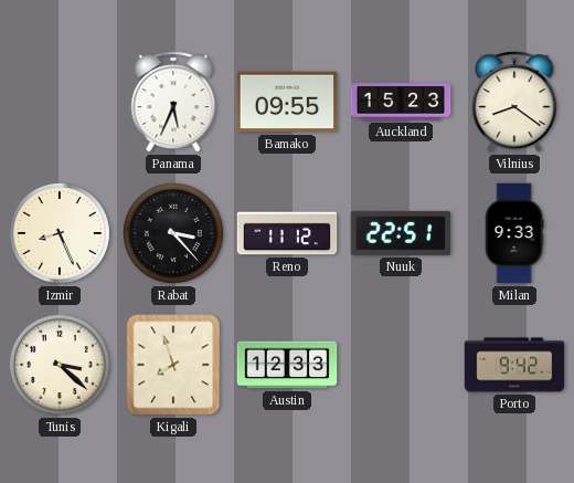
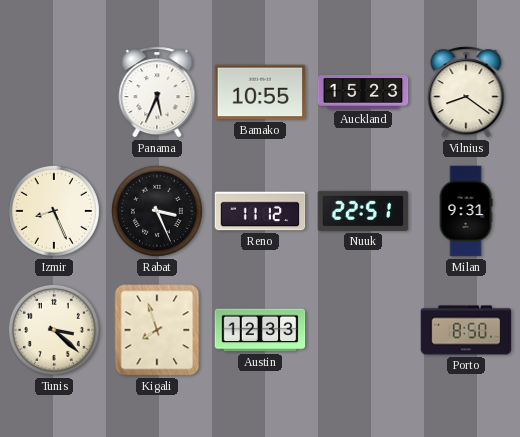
Bamako: 09:55 -> 10:55
Rabat: 3:23 -> 3:26
Milan: 9:33 -> 9:31
Porto: 9:42 -> 8:50
